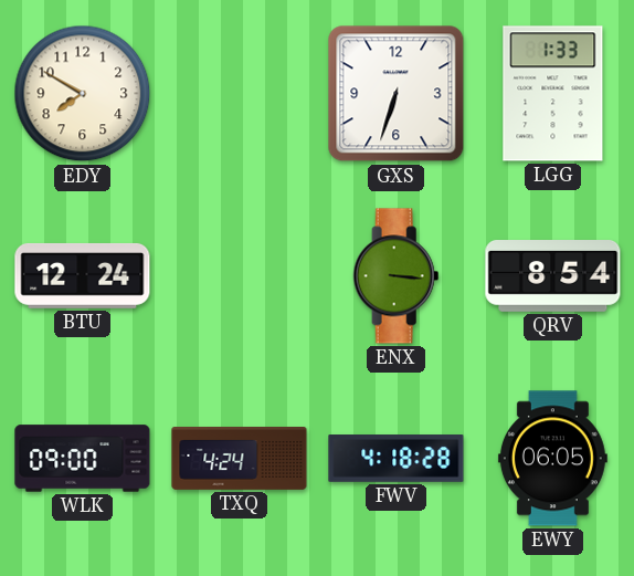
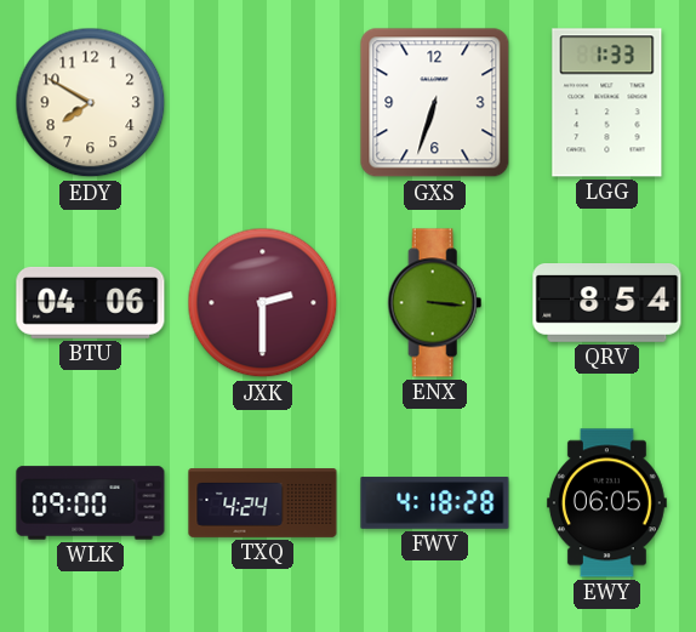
BTU: 12:24 -> 04:06
JXK: none -> 2:30
